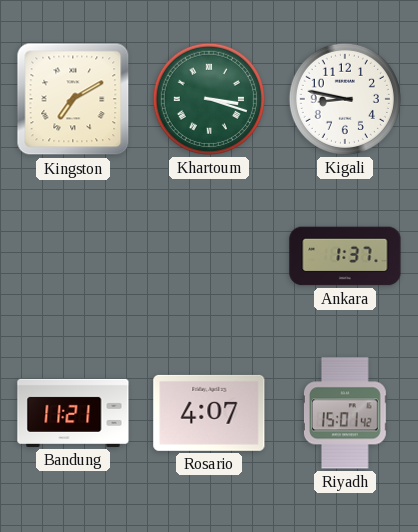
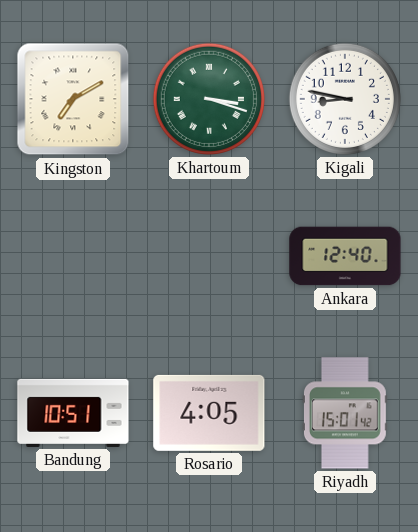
Ankara: 1:37 -> 12:40
Bandung: 11:21 -> 10:51
Rosario: 4:07 -> 4:05
